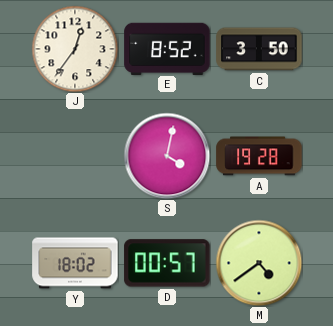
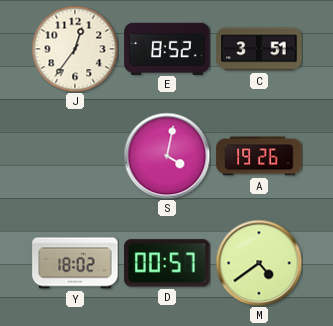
C: 3:50 -> 3:51
A: 19:28 -> 19:26
